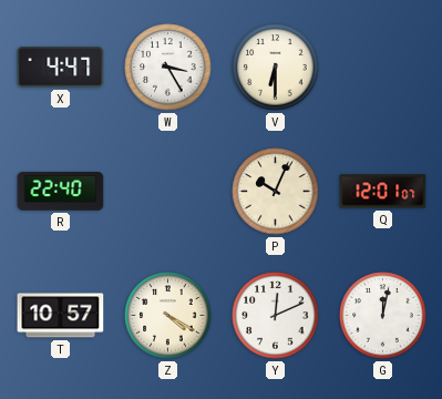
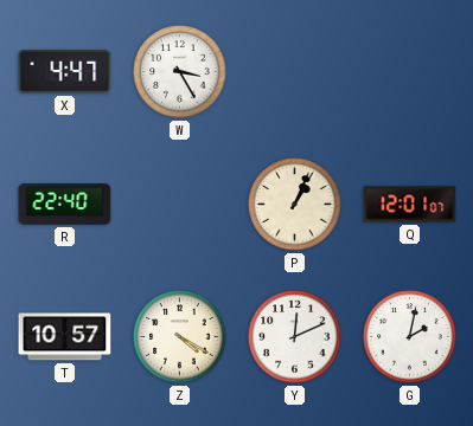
V: 6:30 -> none
P: 10:04 -> 1:04
G: 12:02 -> 2:02
